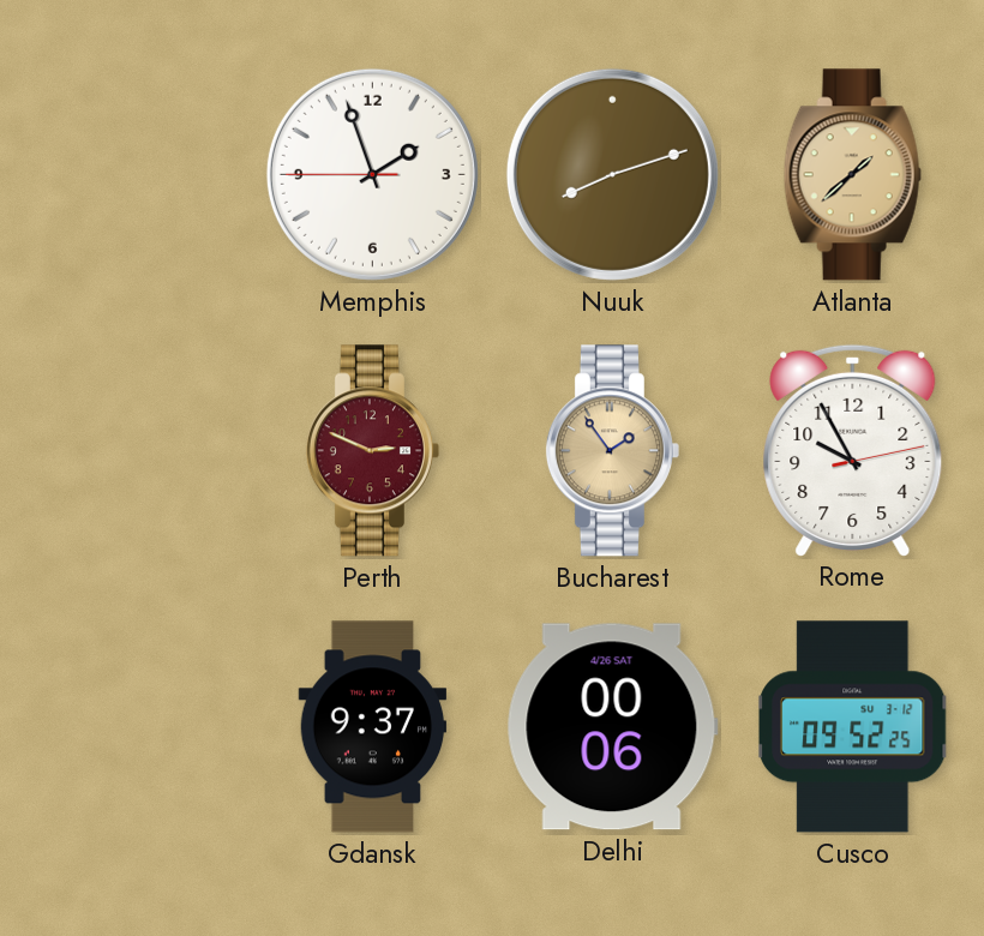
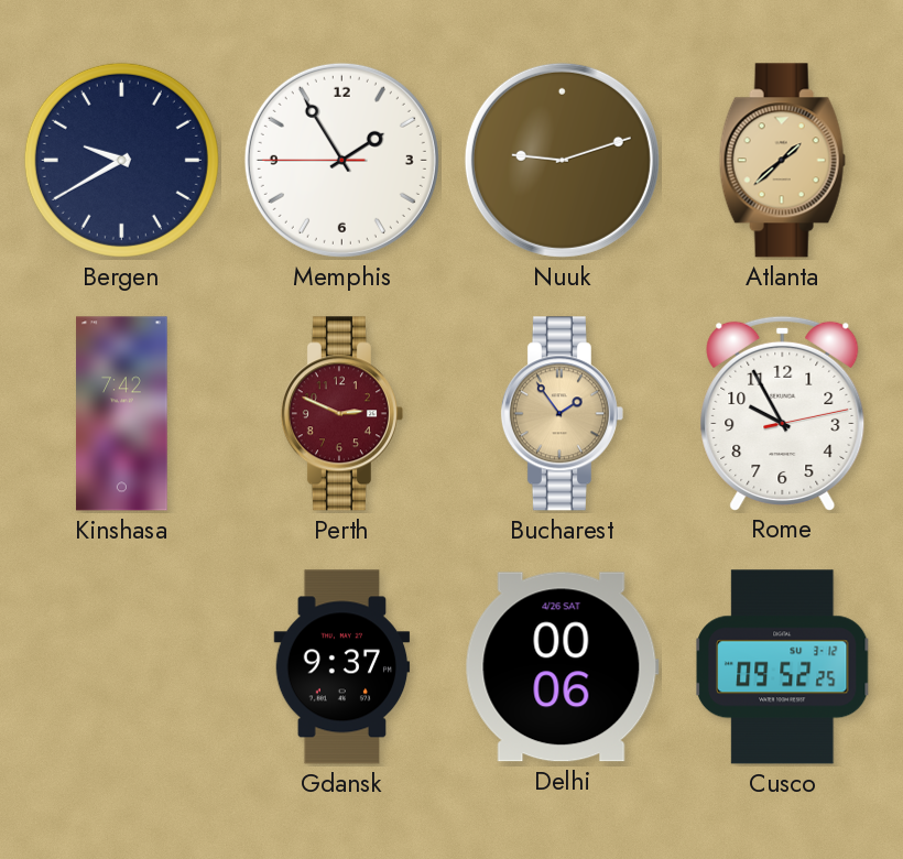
Bergen: none -> 9:40
Memphis: 1:56 -> 1:54
Nuuk: 8:12 -> 9:12
Kinshasa: none -> 7:42
